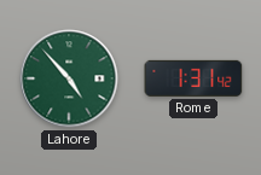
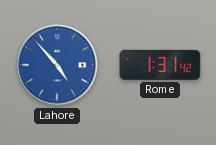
Lahore dial: green -> blue
